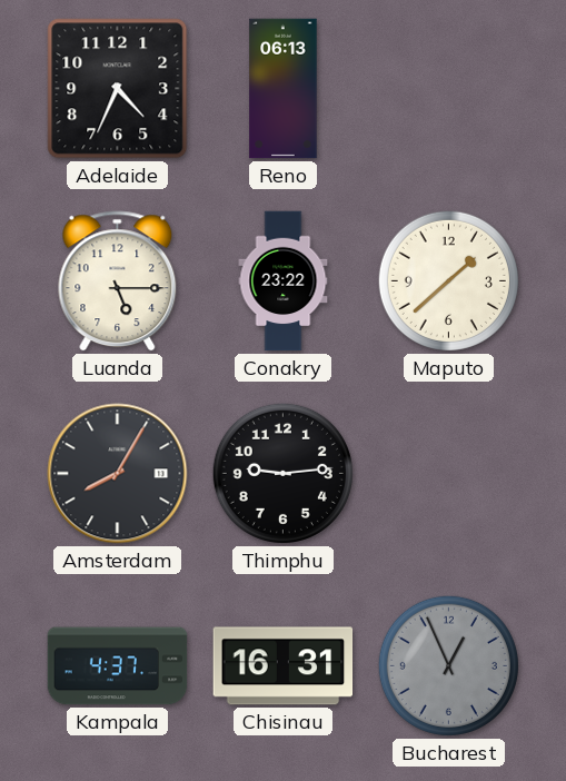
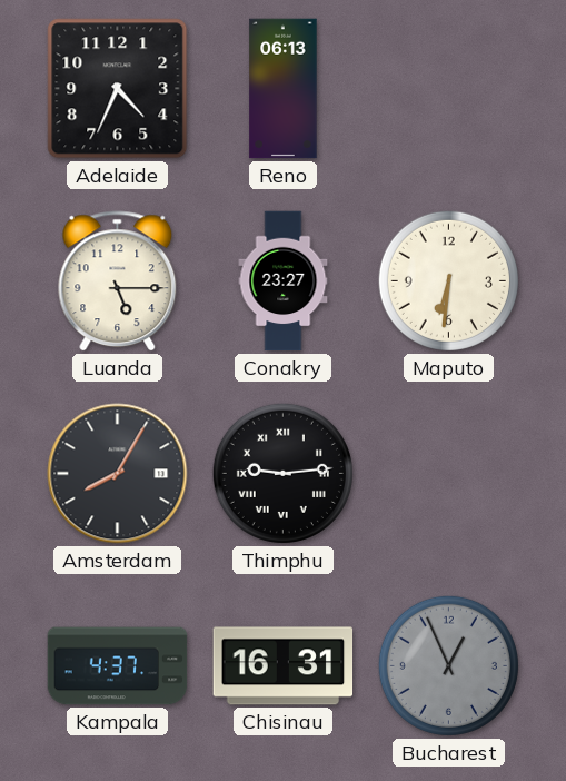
Conakry: 23:22 -> 23:27
Maputo: 1:38 -> 6:31
Thimphu numerals: Arabic -> Roman
